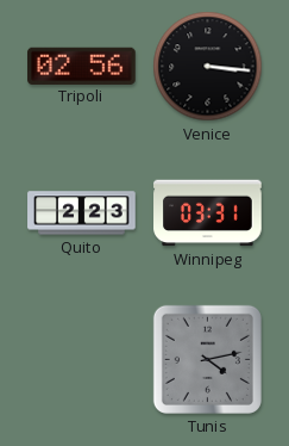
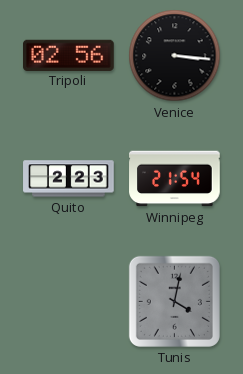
Winnipeg: 03:31 -> 21:54
Tunis: 4:13 -> 4:02
